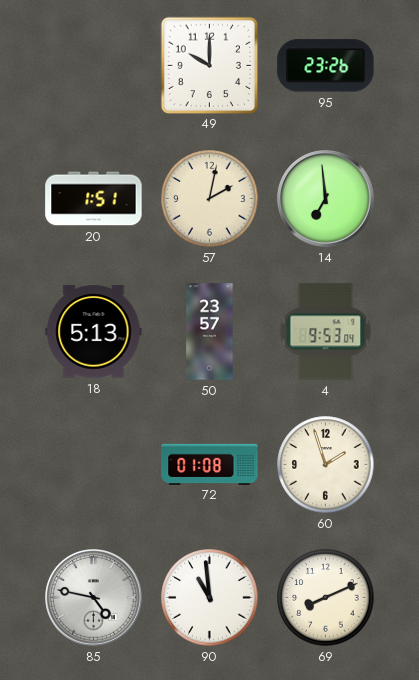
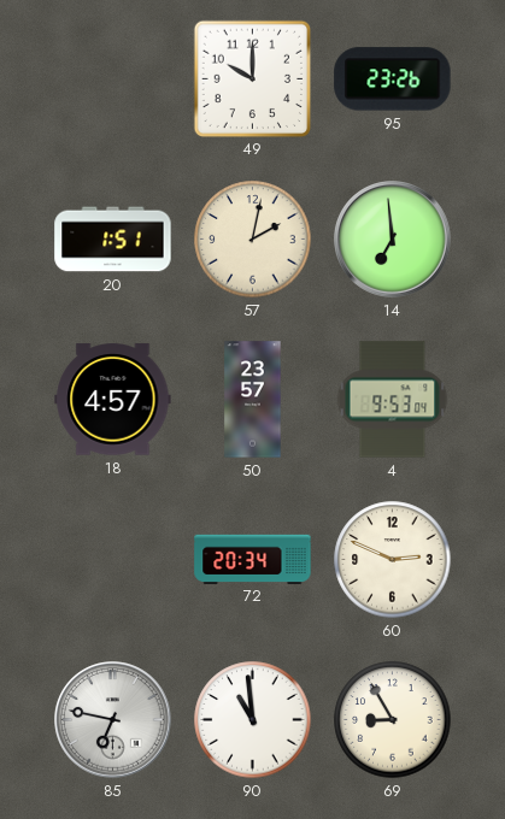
18: 5:13 -> 4:57
72: 01:08 -> 20:34
60: 1:57 -> 2:49
85: 4:47 -> 6:47
69: 8:11 -> 8:55
